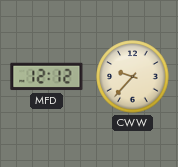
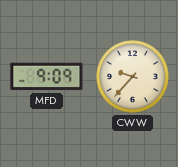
MFD: 12:12 -> 9:09
